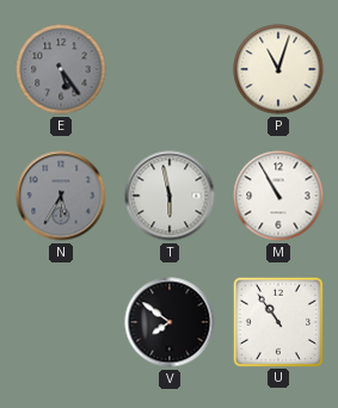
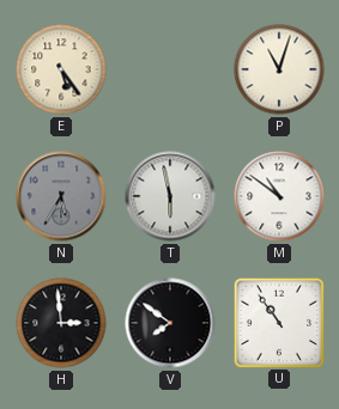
E dial: grey -> cream
M: 10:55 -> 10:51
H: none -> 2:59
